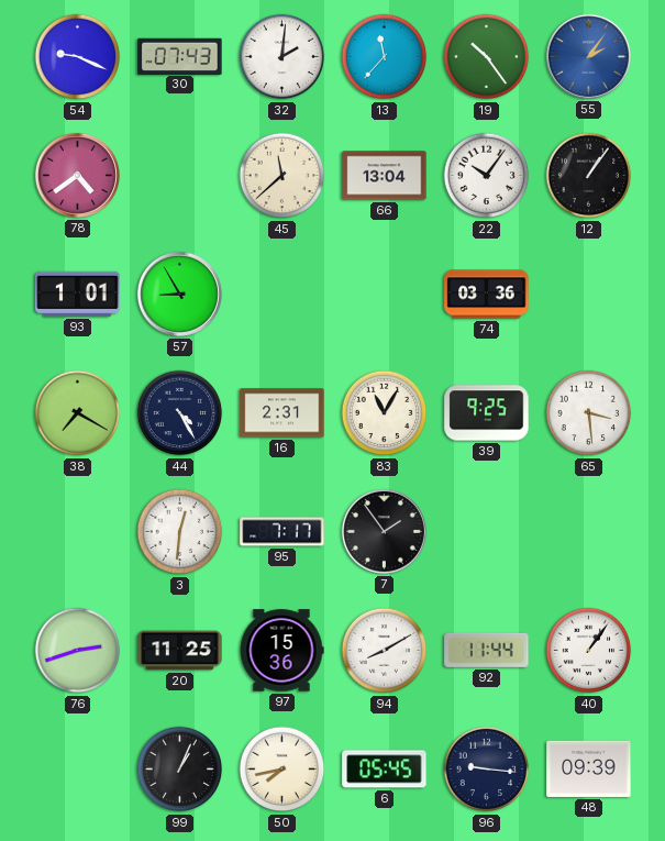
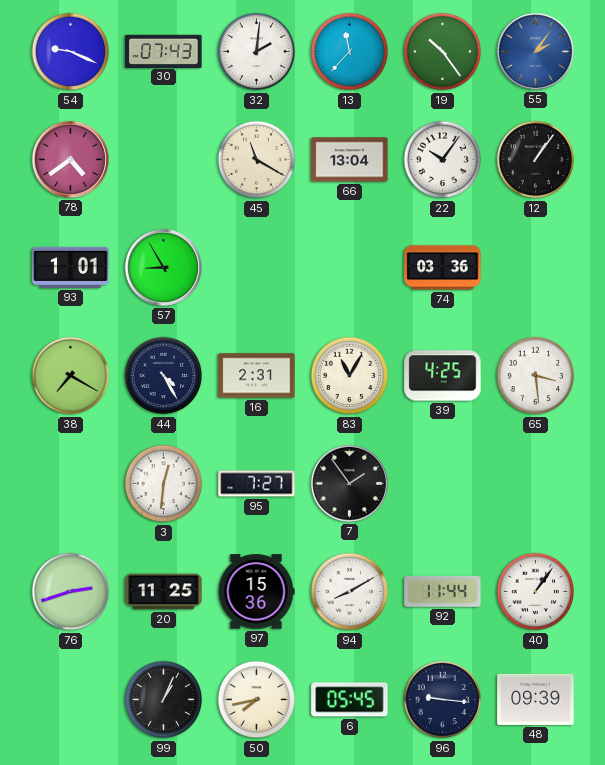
45: 11:38 -> 11:20
39: 9:25 -> 4:25
95: 7:17 -> 7:27
